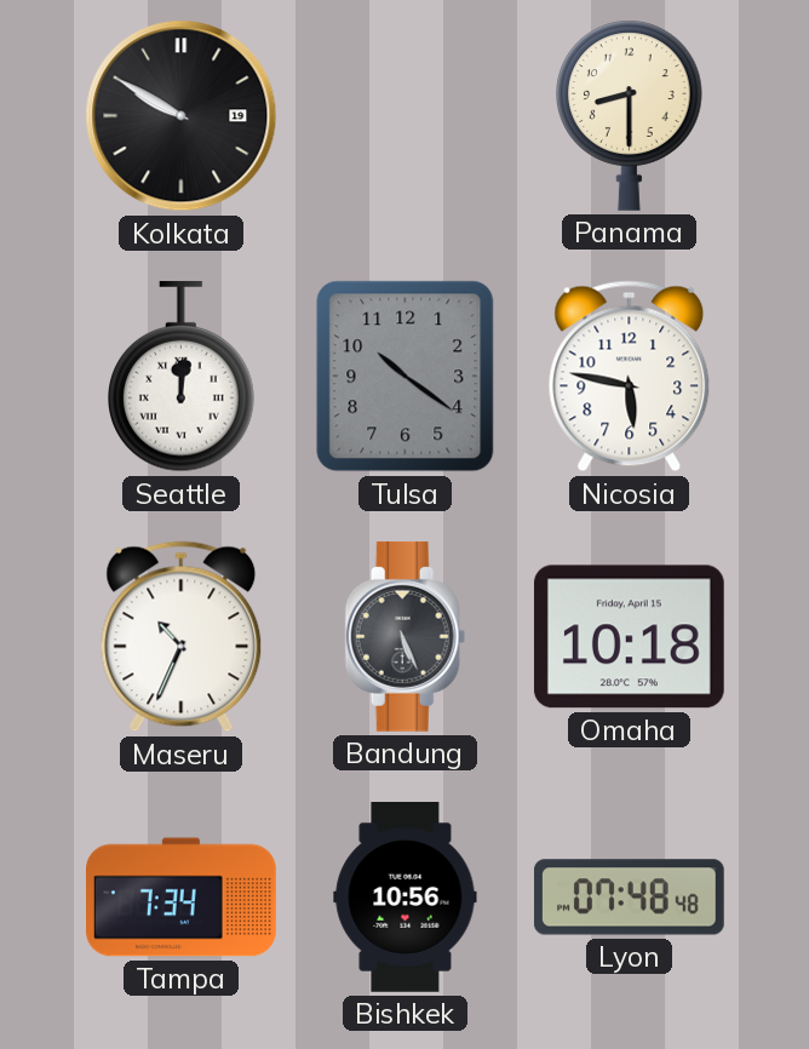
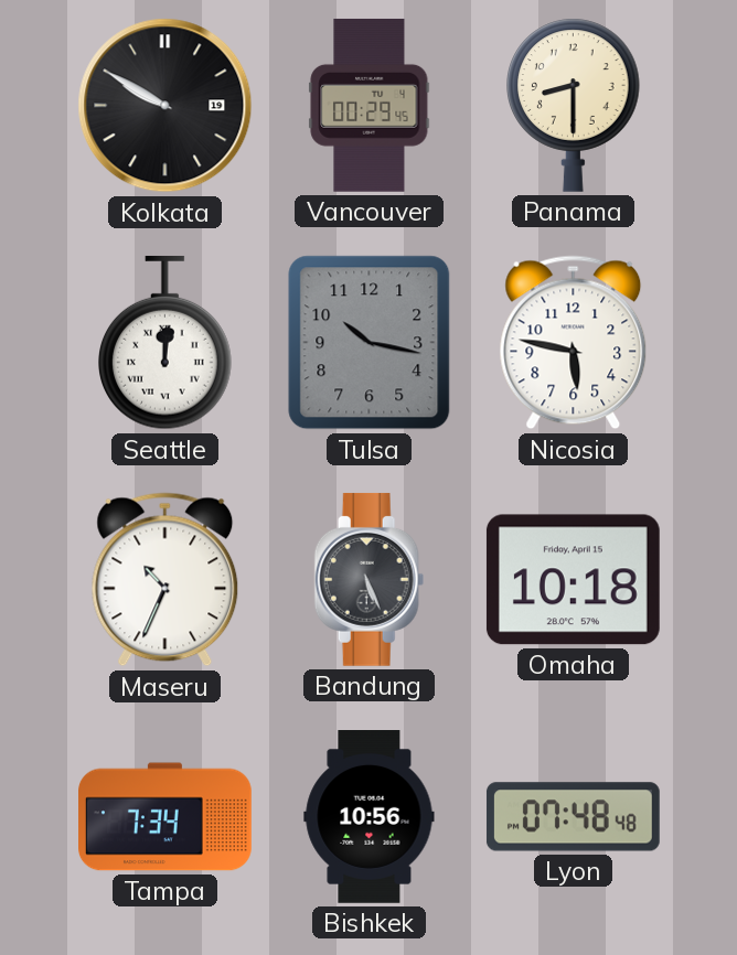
Vancouver: none -> 00:29
Tulsa: 10:21 -> 10:17
